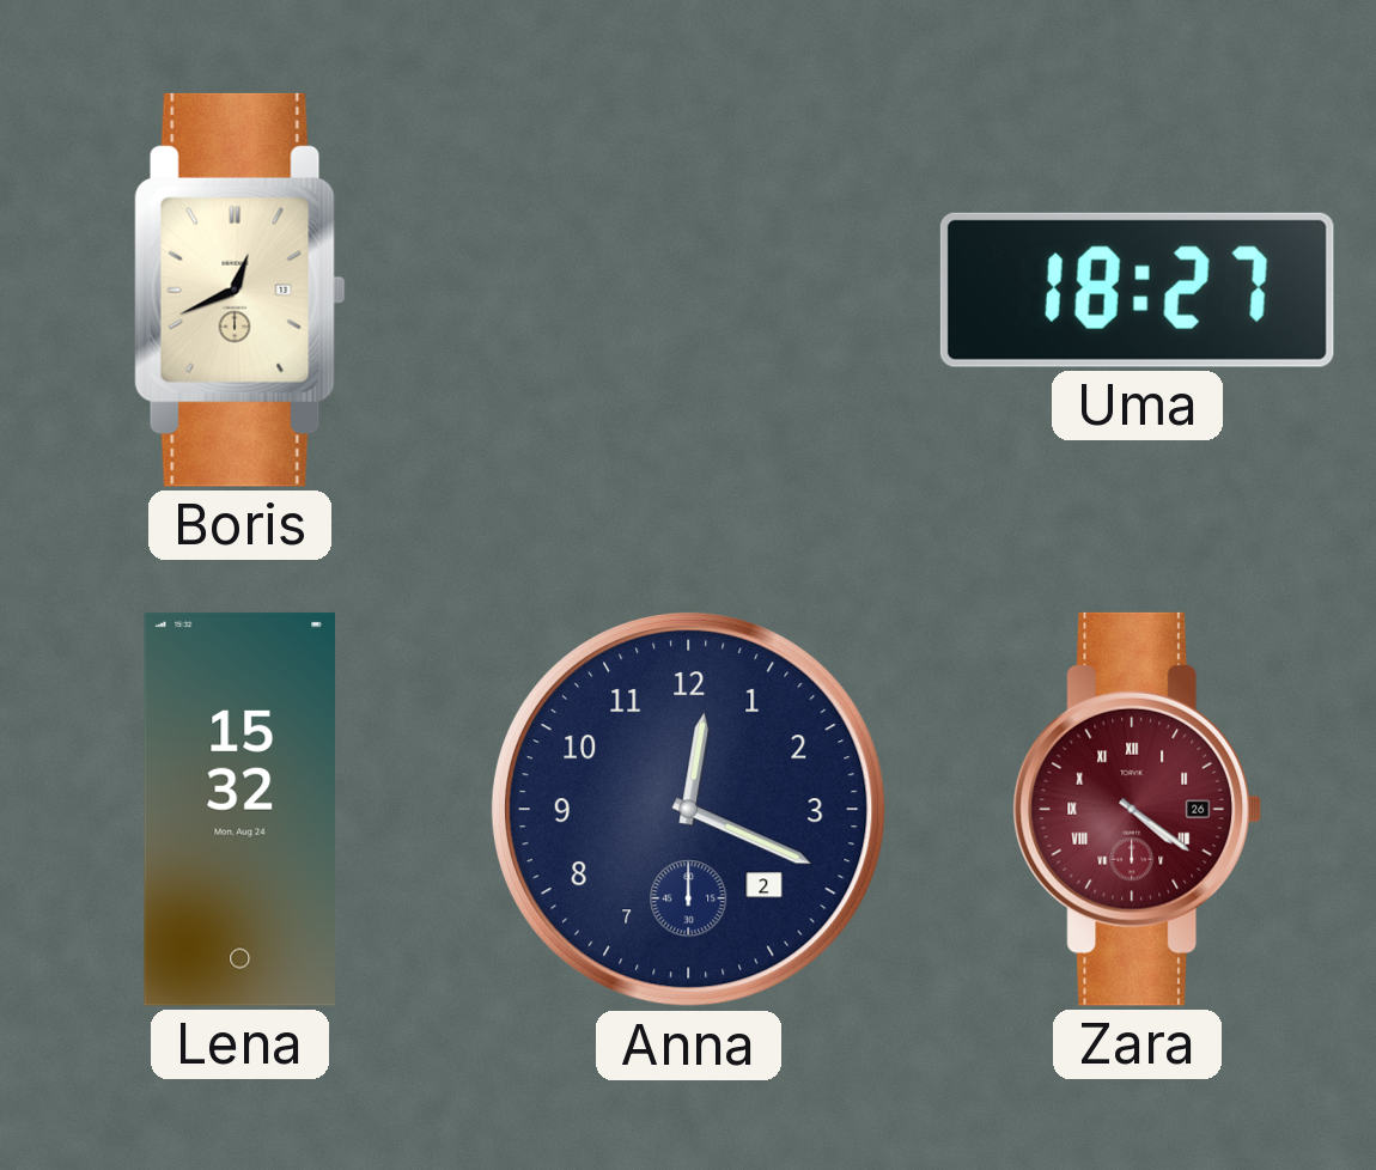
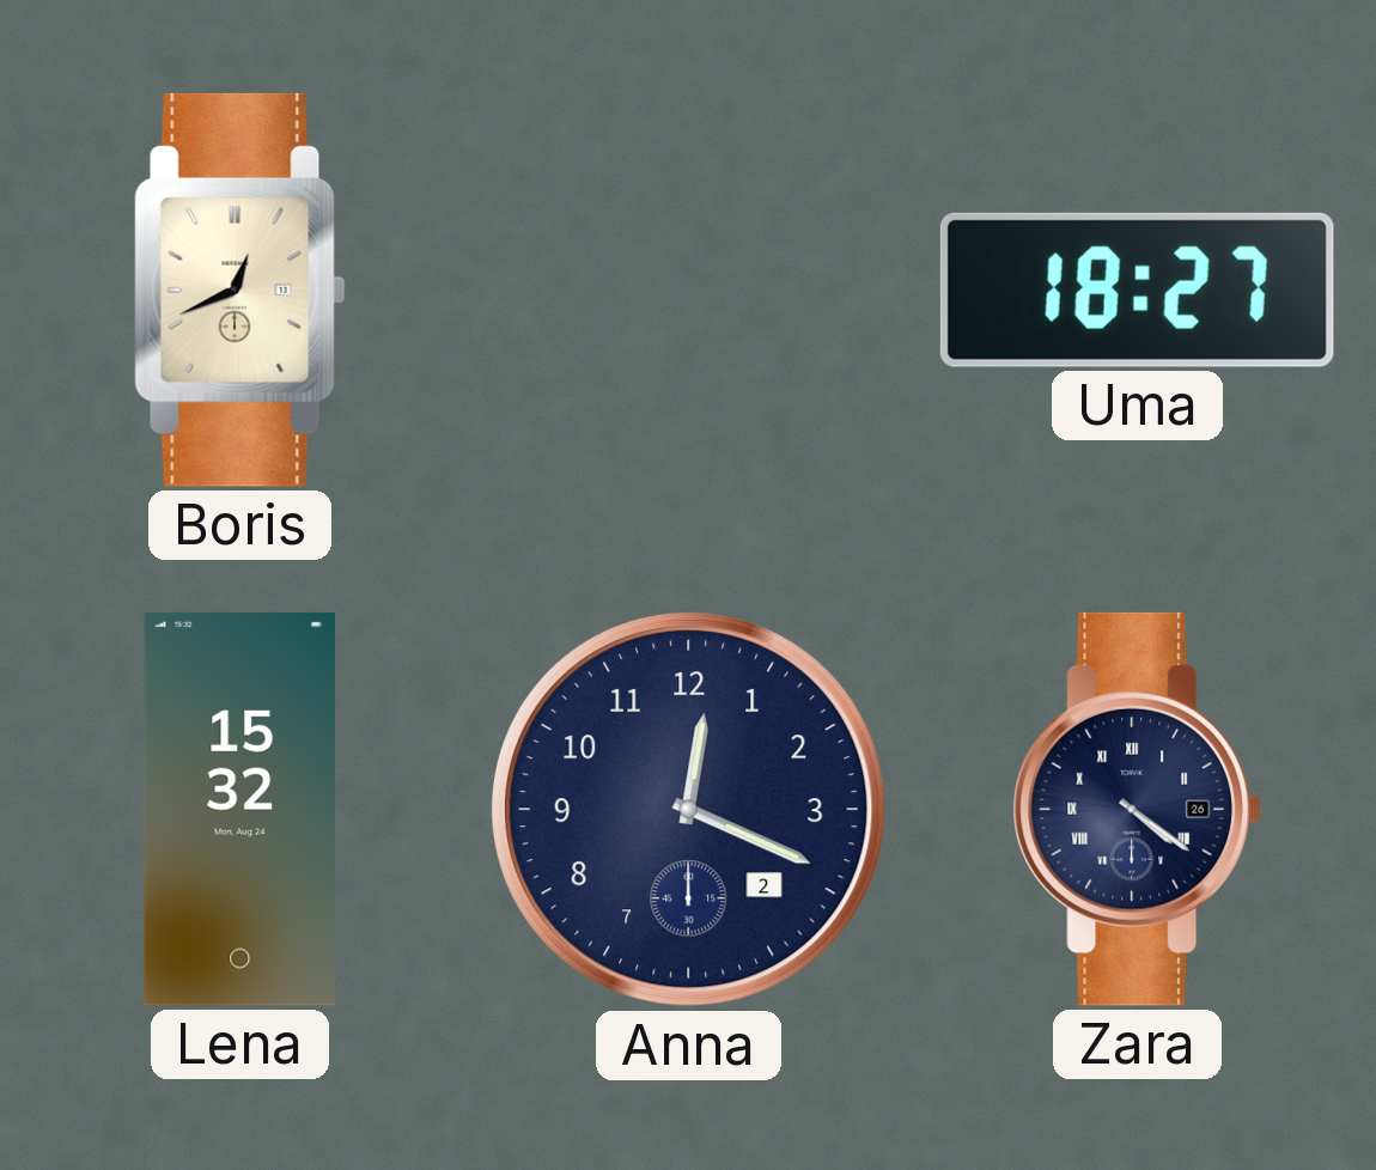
Zara dial: burgundy -> navy
